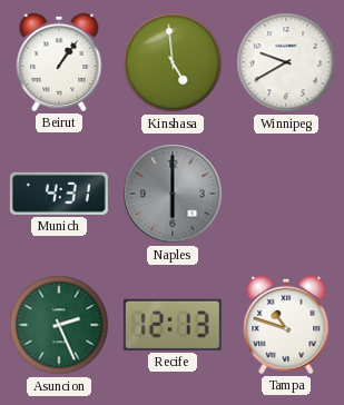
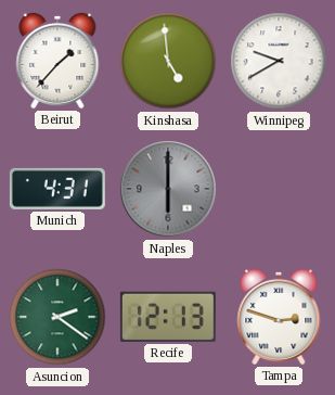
Beirut: 1:06 -> 1:37
Asuncion: 2:26 -> 2:21
Tampa: 10:48 -> 2:48
